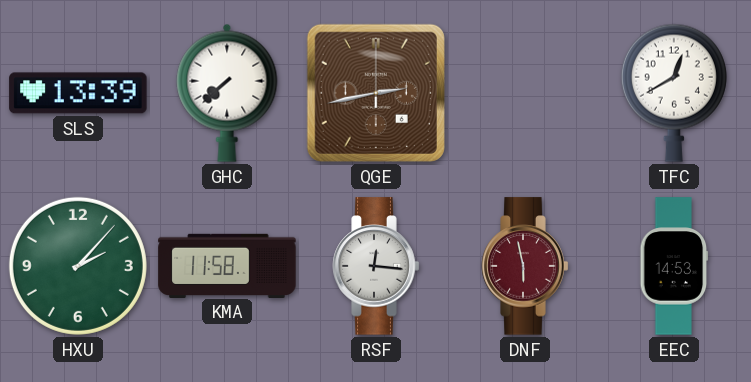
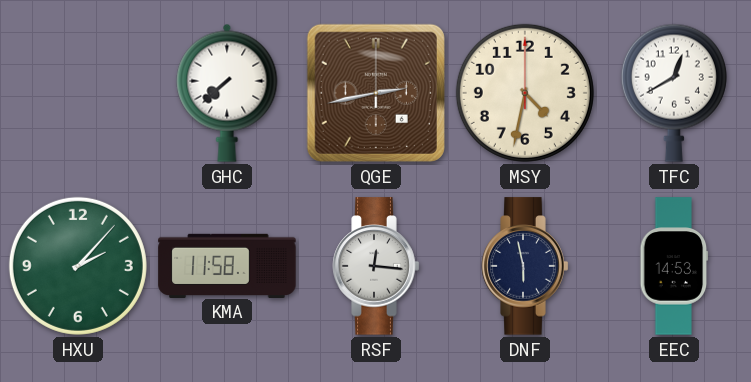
SLS: 13:39 -> none
MSY: none -> 4:32
DNF dial: burgundy -> navy
